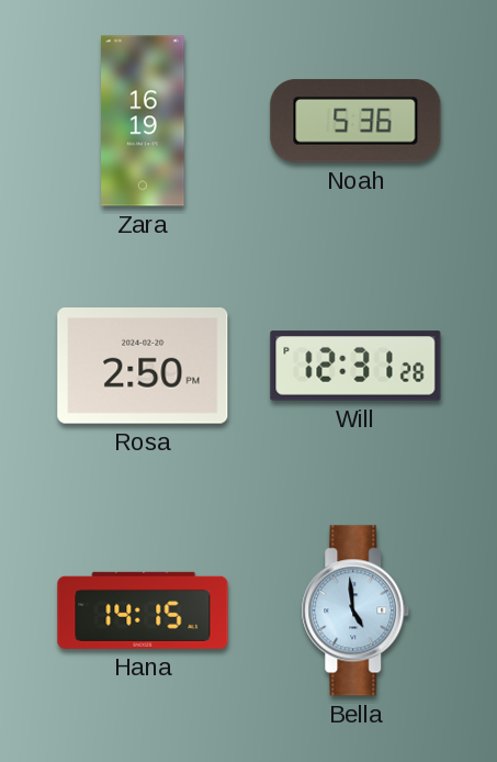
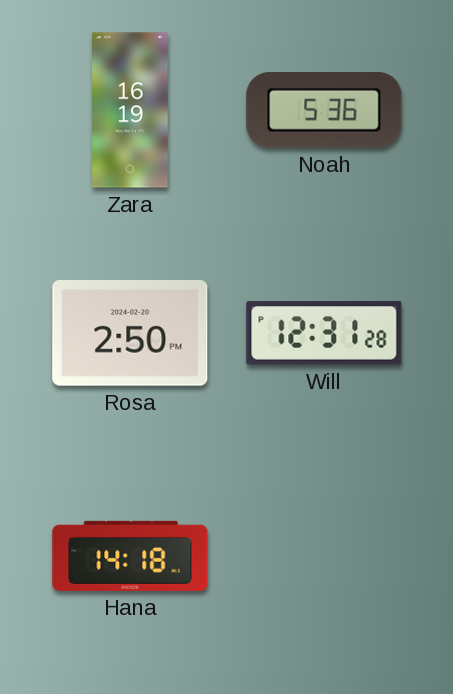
Hana: 14:15 -> 14:18
Bella: 4:59 -> none
